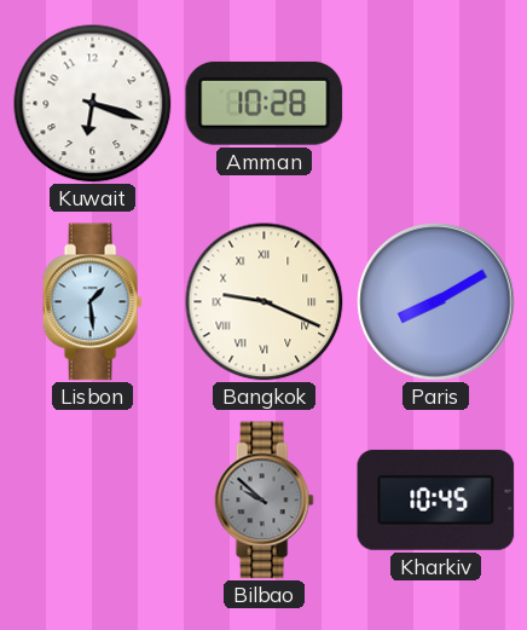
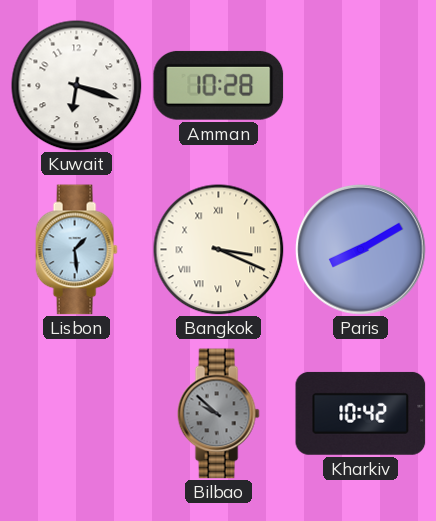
Bangkok: 9:19 -> 3:19
Kharkiv: 10:45 -> 10:42
